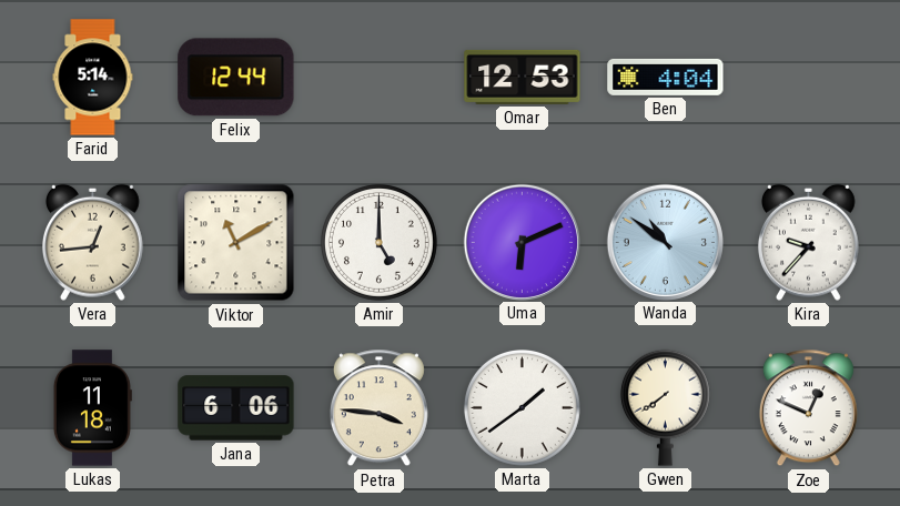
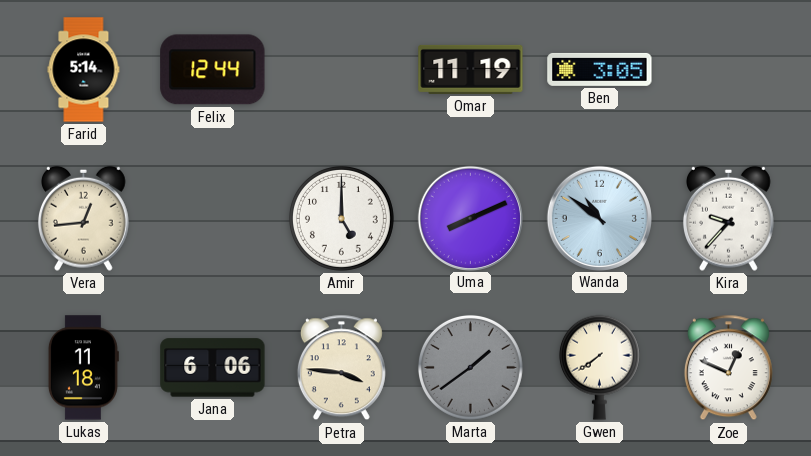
Omar: 12:53 -> 11:19
Ben: 4:04 -> 3:05
Viktor: 11:10 -> none
Uma: 6:11 -> 8:11
Marta dial: white -> grey
